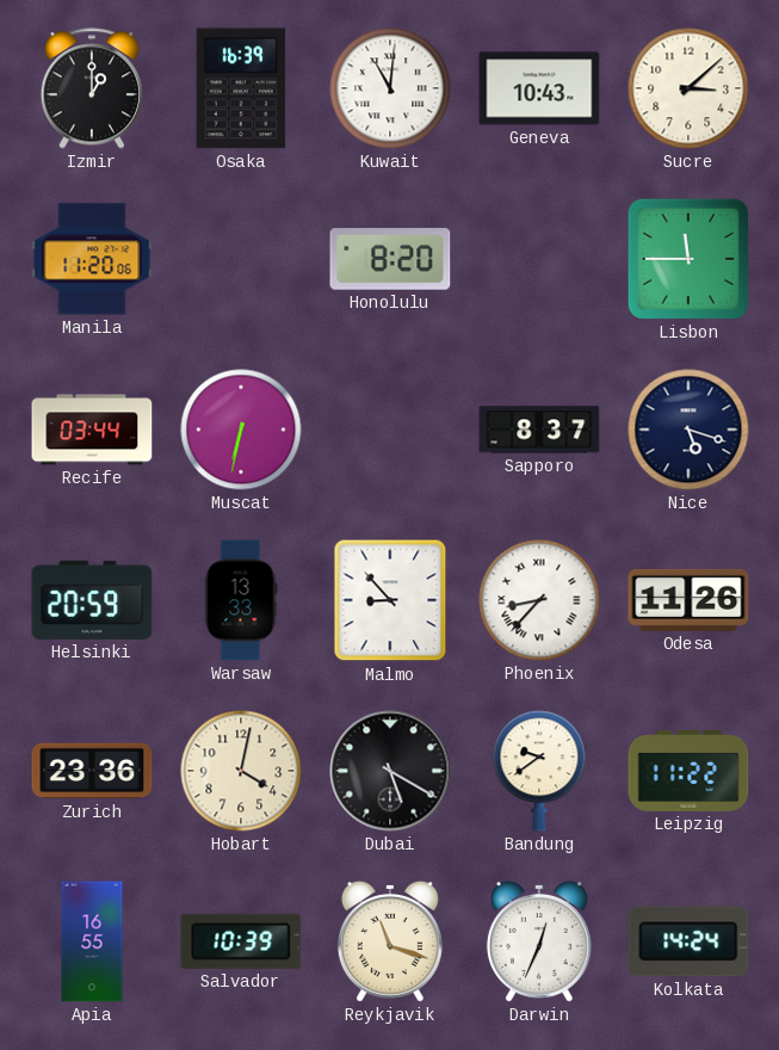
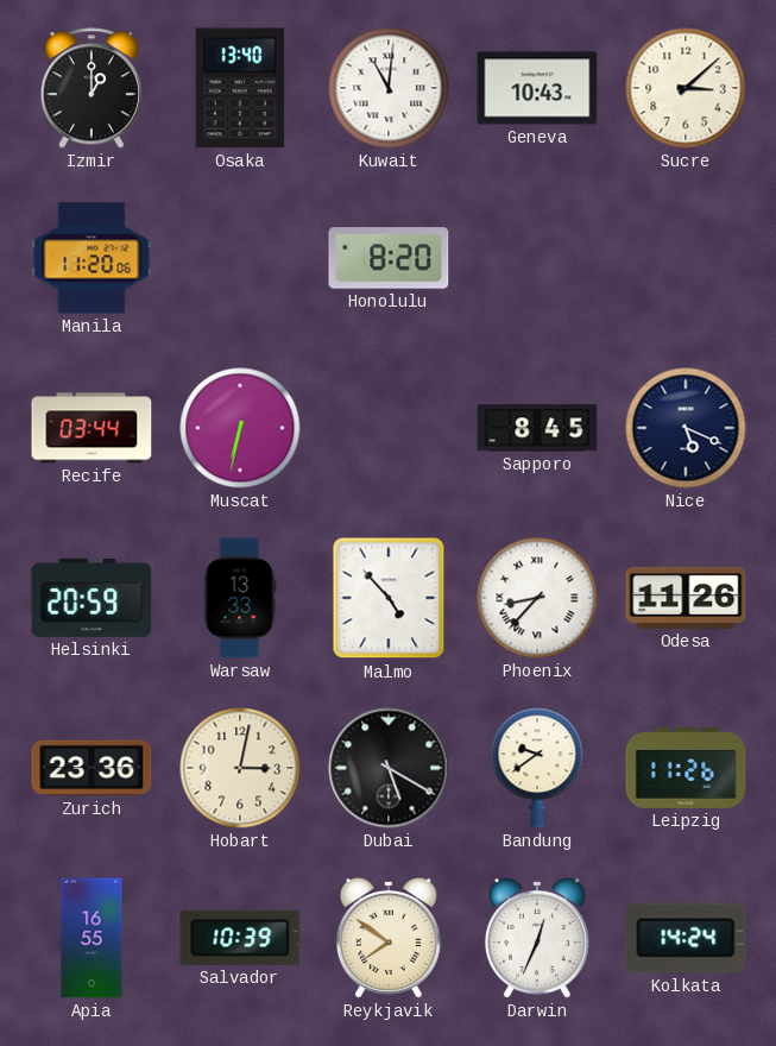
Osaka: 16:39 -> 13:40
Lisbon: 11:45 -> none
Sapporo: 8:37 -> 8:45
Nice: 5:18 -> 5:19
Malmo: 8:53 -> 4:53
Hobart: 4:02 -> 3:02
Leipzig: 11:22 -> 11:26
Reykjavik: 11:18 -> 7:51
